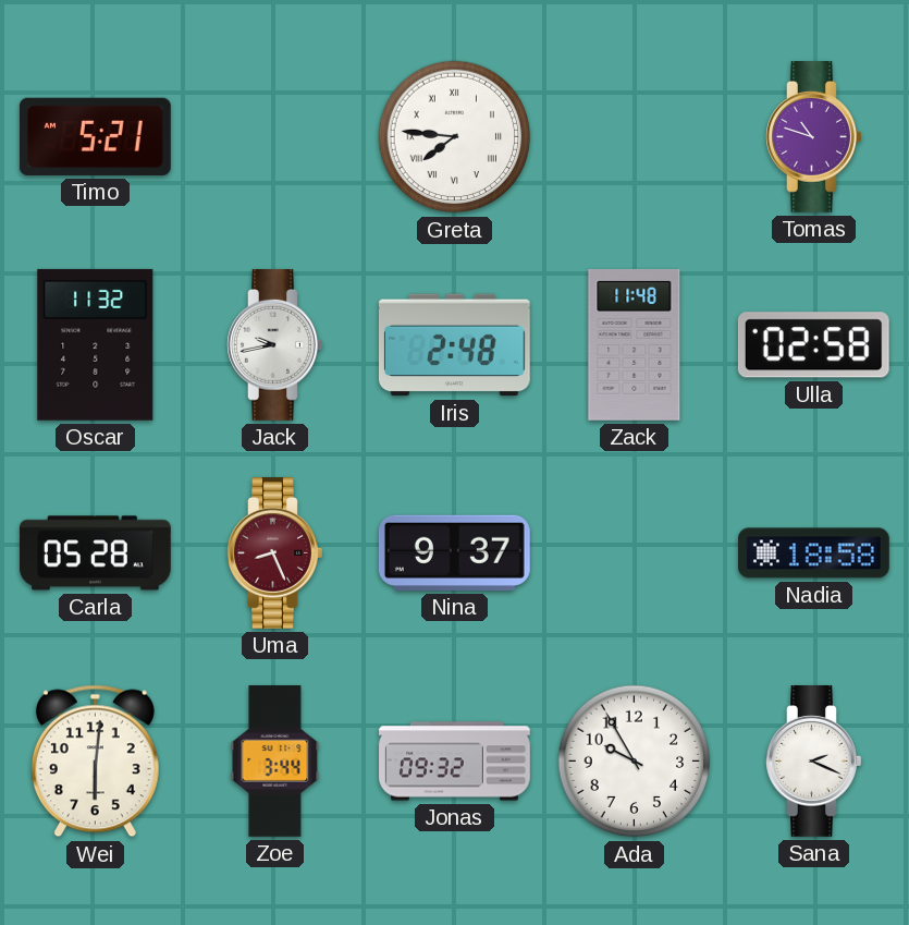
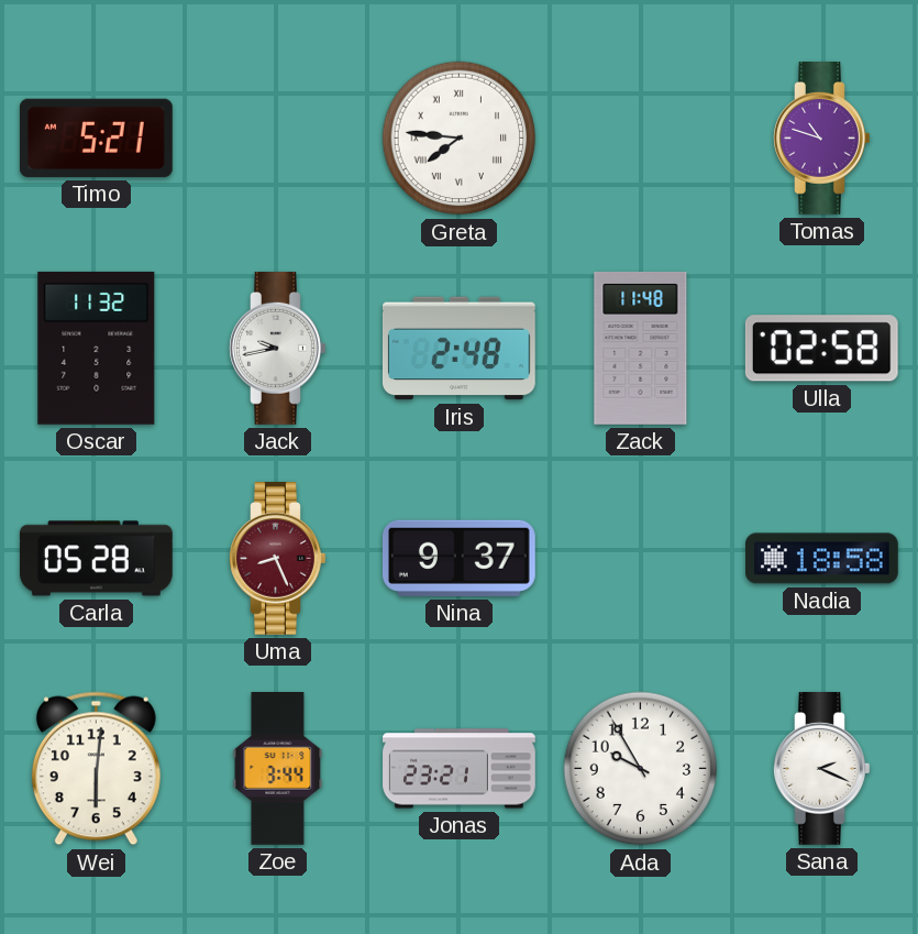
Jonas: 09:32 -> 23:21
